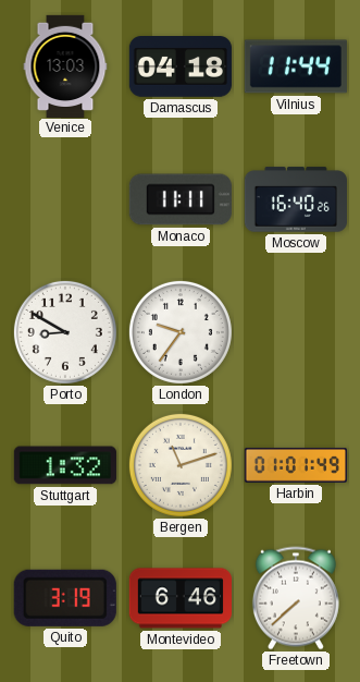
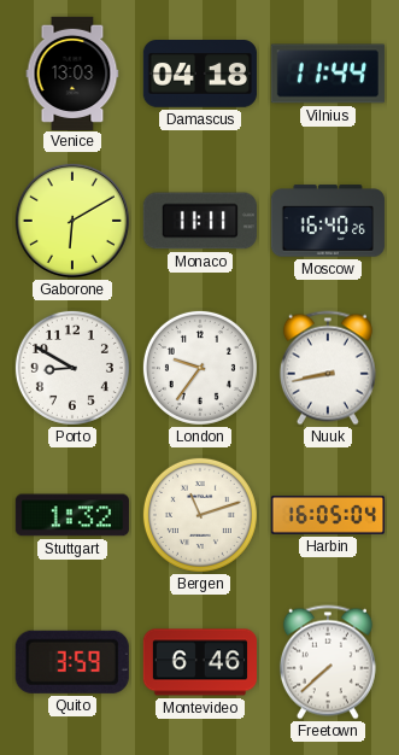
Gaborone: none -> 6:10
Nuuk: none -> 8:43
Harbin: 01:01 -> 16:05
Quito: 3:19 -> 3:59
